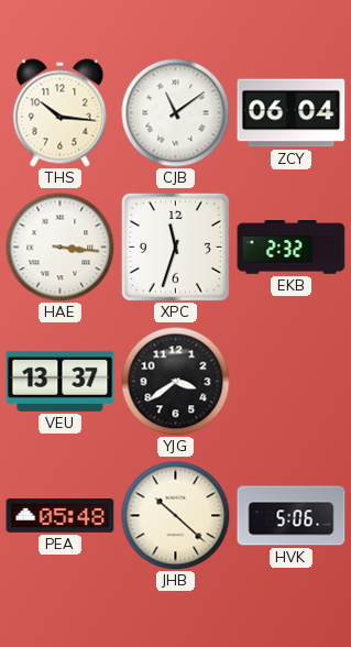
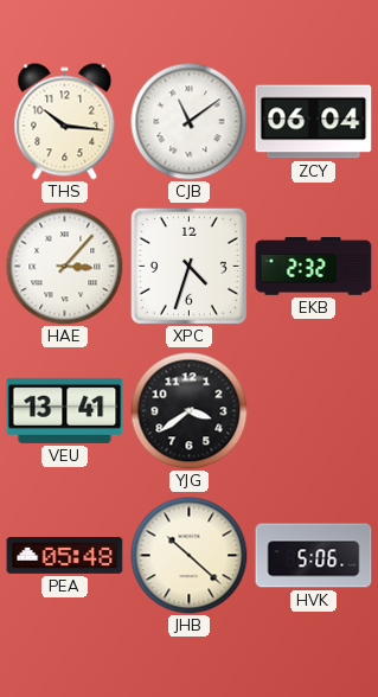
HAE: 3:16 -> 3:07
XPC: 11:33 -> 4:33
VEU: 13:37 -> 13:41
